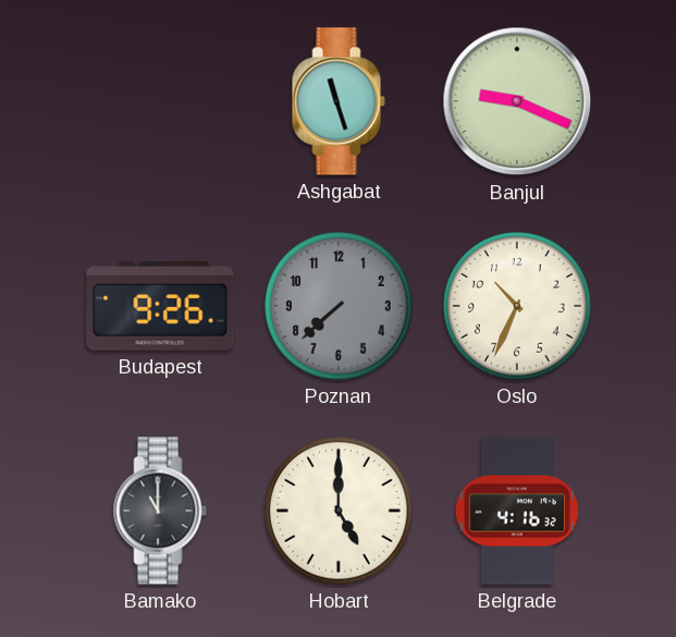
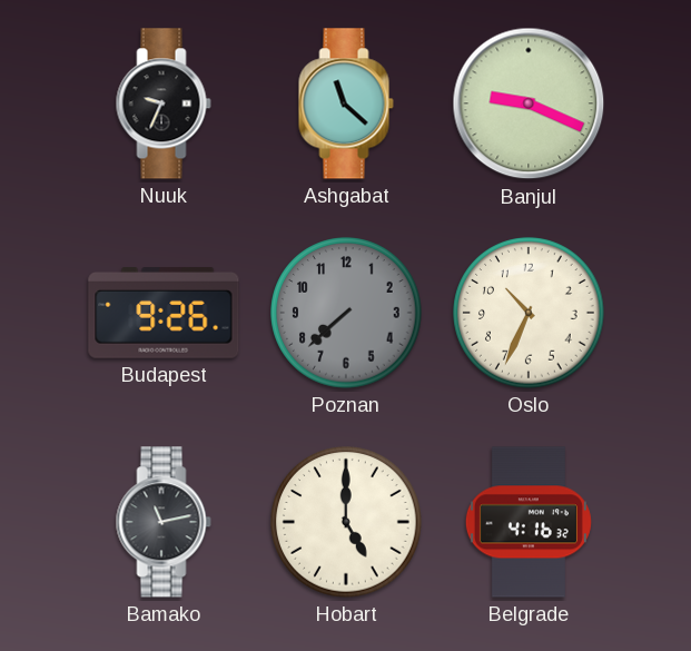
Nuuk: none -> 9:34
Ashgabat: 11:27 -> 11:22
Bamako: 11:00 -> 11:13
